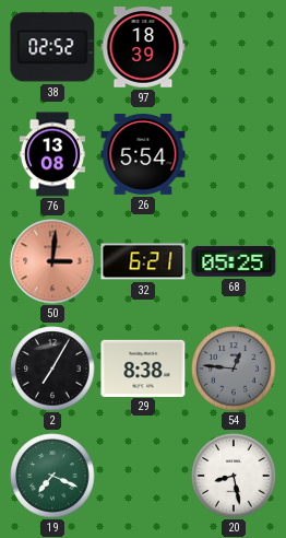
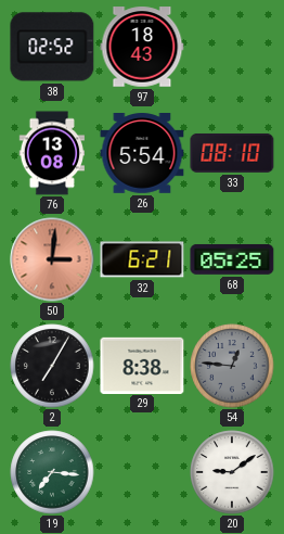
97: 18:39 -> 18:43
33: none -> 08:10
19: 7:19 -> 7:16
20: 8:28 -> 9:09
